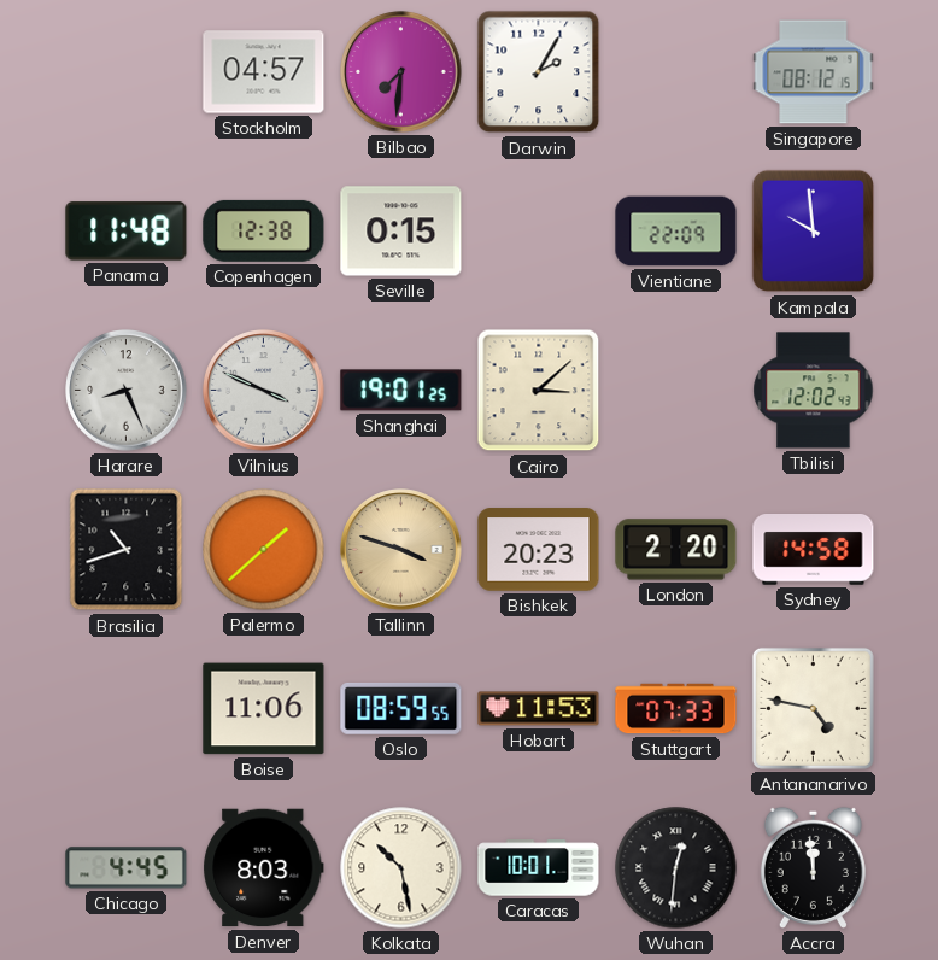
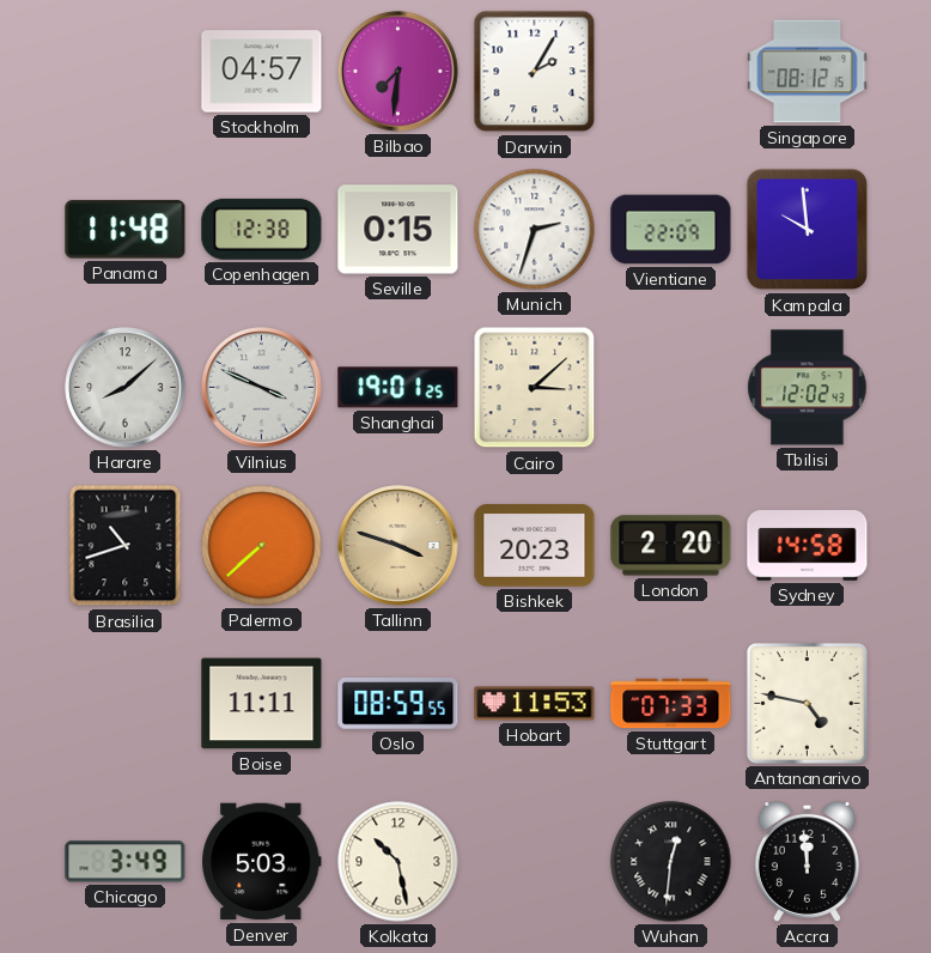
Munich: none -> 2:33
Harare: 8:26 -> 8:08
Palermo: 1:38 -> 7:38
Boise: 11:06 -> 11:11
Chicago: 4:45 -> 3:49
Denver: 8:03 -> 5:03
Caracas: 10:01 -> none
